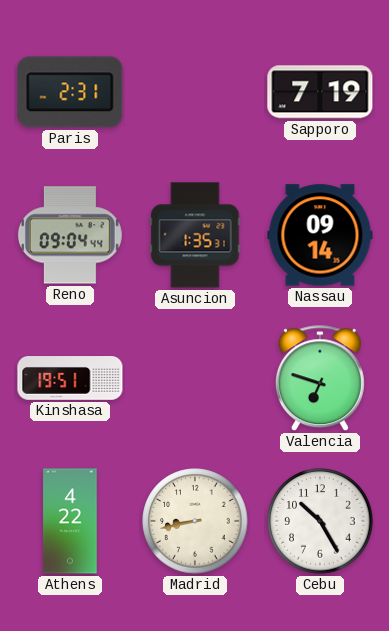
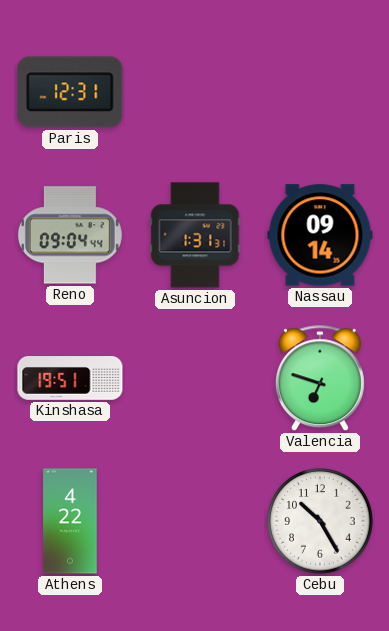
Paris: 2:31 -> 12:31
Sapporo: 7:19 -> none
Asuncion: 1:35 -> 1:31
Madrid: 8:43 -> none
